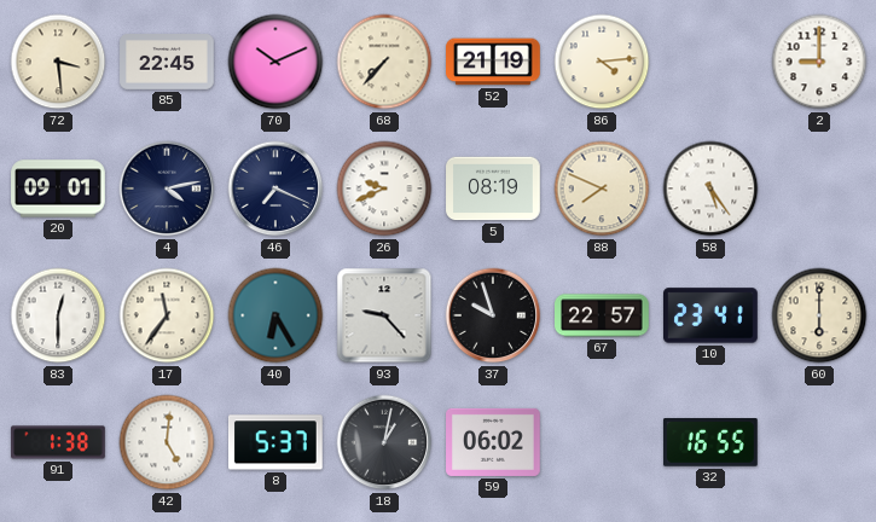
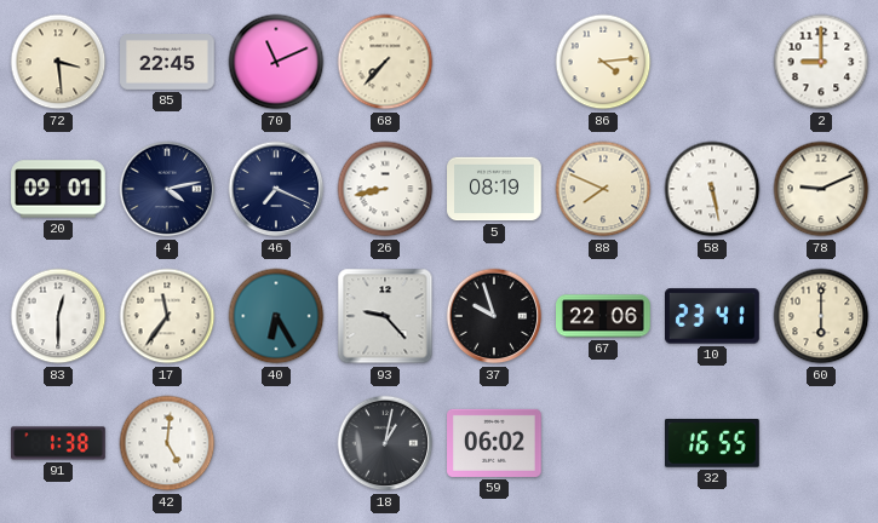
70: 10:11 -> 11:11
52: 21:19 -> none
26: 9:41 -> 8:43
58: 5:24 -> 5:28
78: none -> 9:11
67: 22:57 -> 22:06
8: 5:37 -> none
